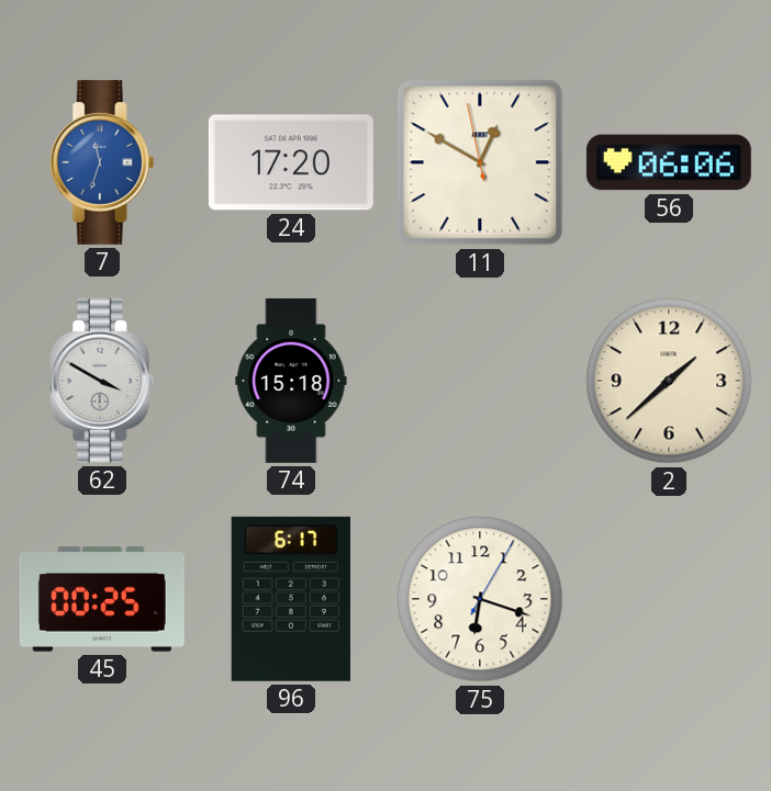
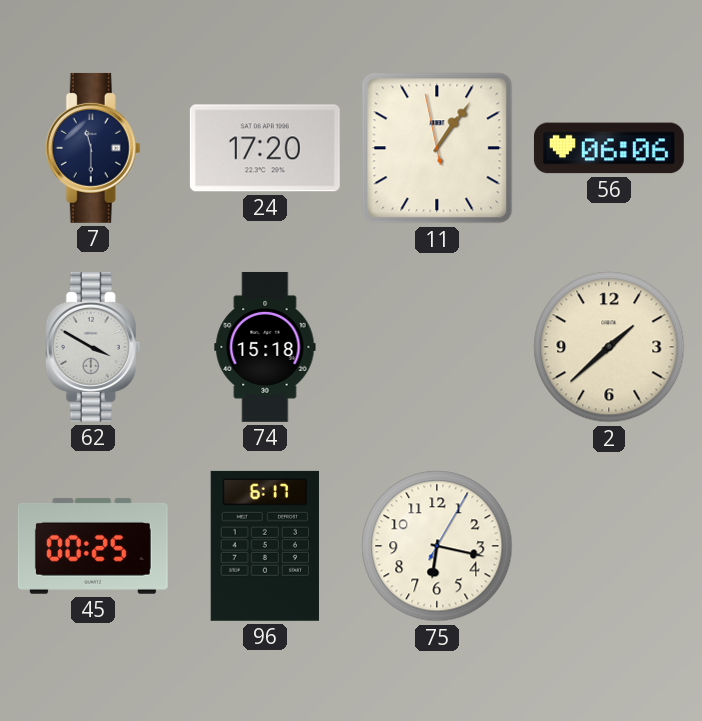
7: 11:33 -> 11:30
7 dial: blue -> navy
11: 12:49 -> 1:05
75: 6:18 -> 6:17
